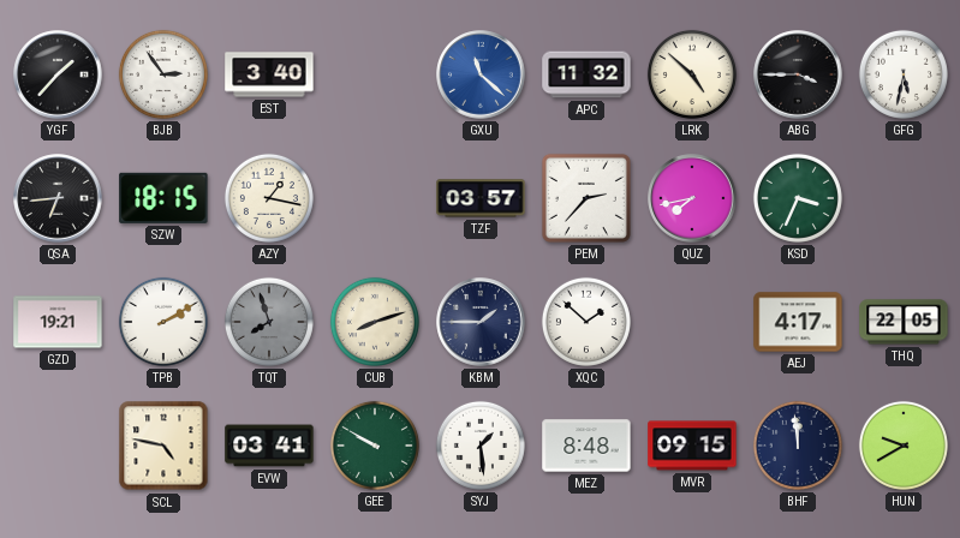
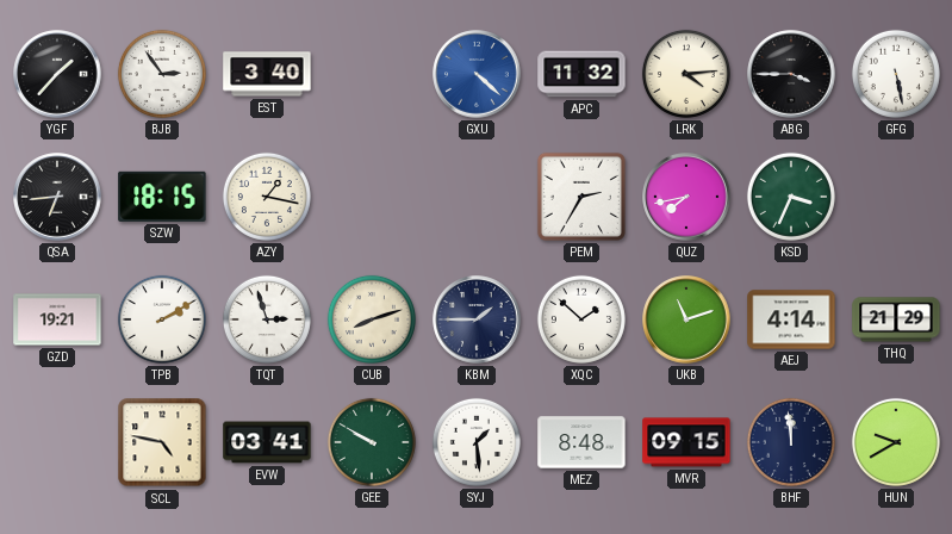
GXU: 11:22 -> 4:22
LRK: 4:52 -> 4:14
GFG: 5:32 -> 5:28
TZF: 03:57 -> none
PEM: 2:37 -> 2:35
TQT: 7:57 -> 2:57
TQT dial: grey -> white
UKB: none -> 11:12
AEJ: 4:17 -> 4:14
THQ: 22:05 -> 21:29
